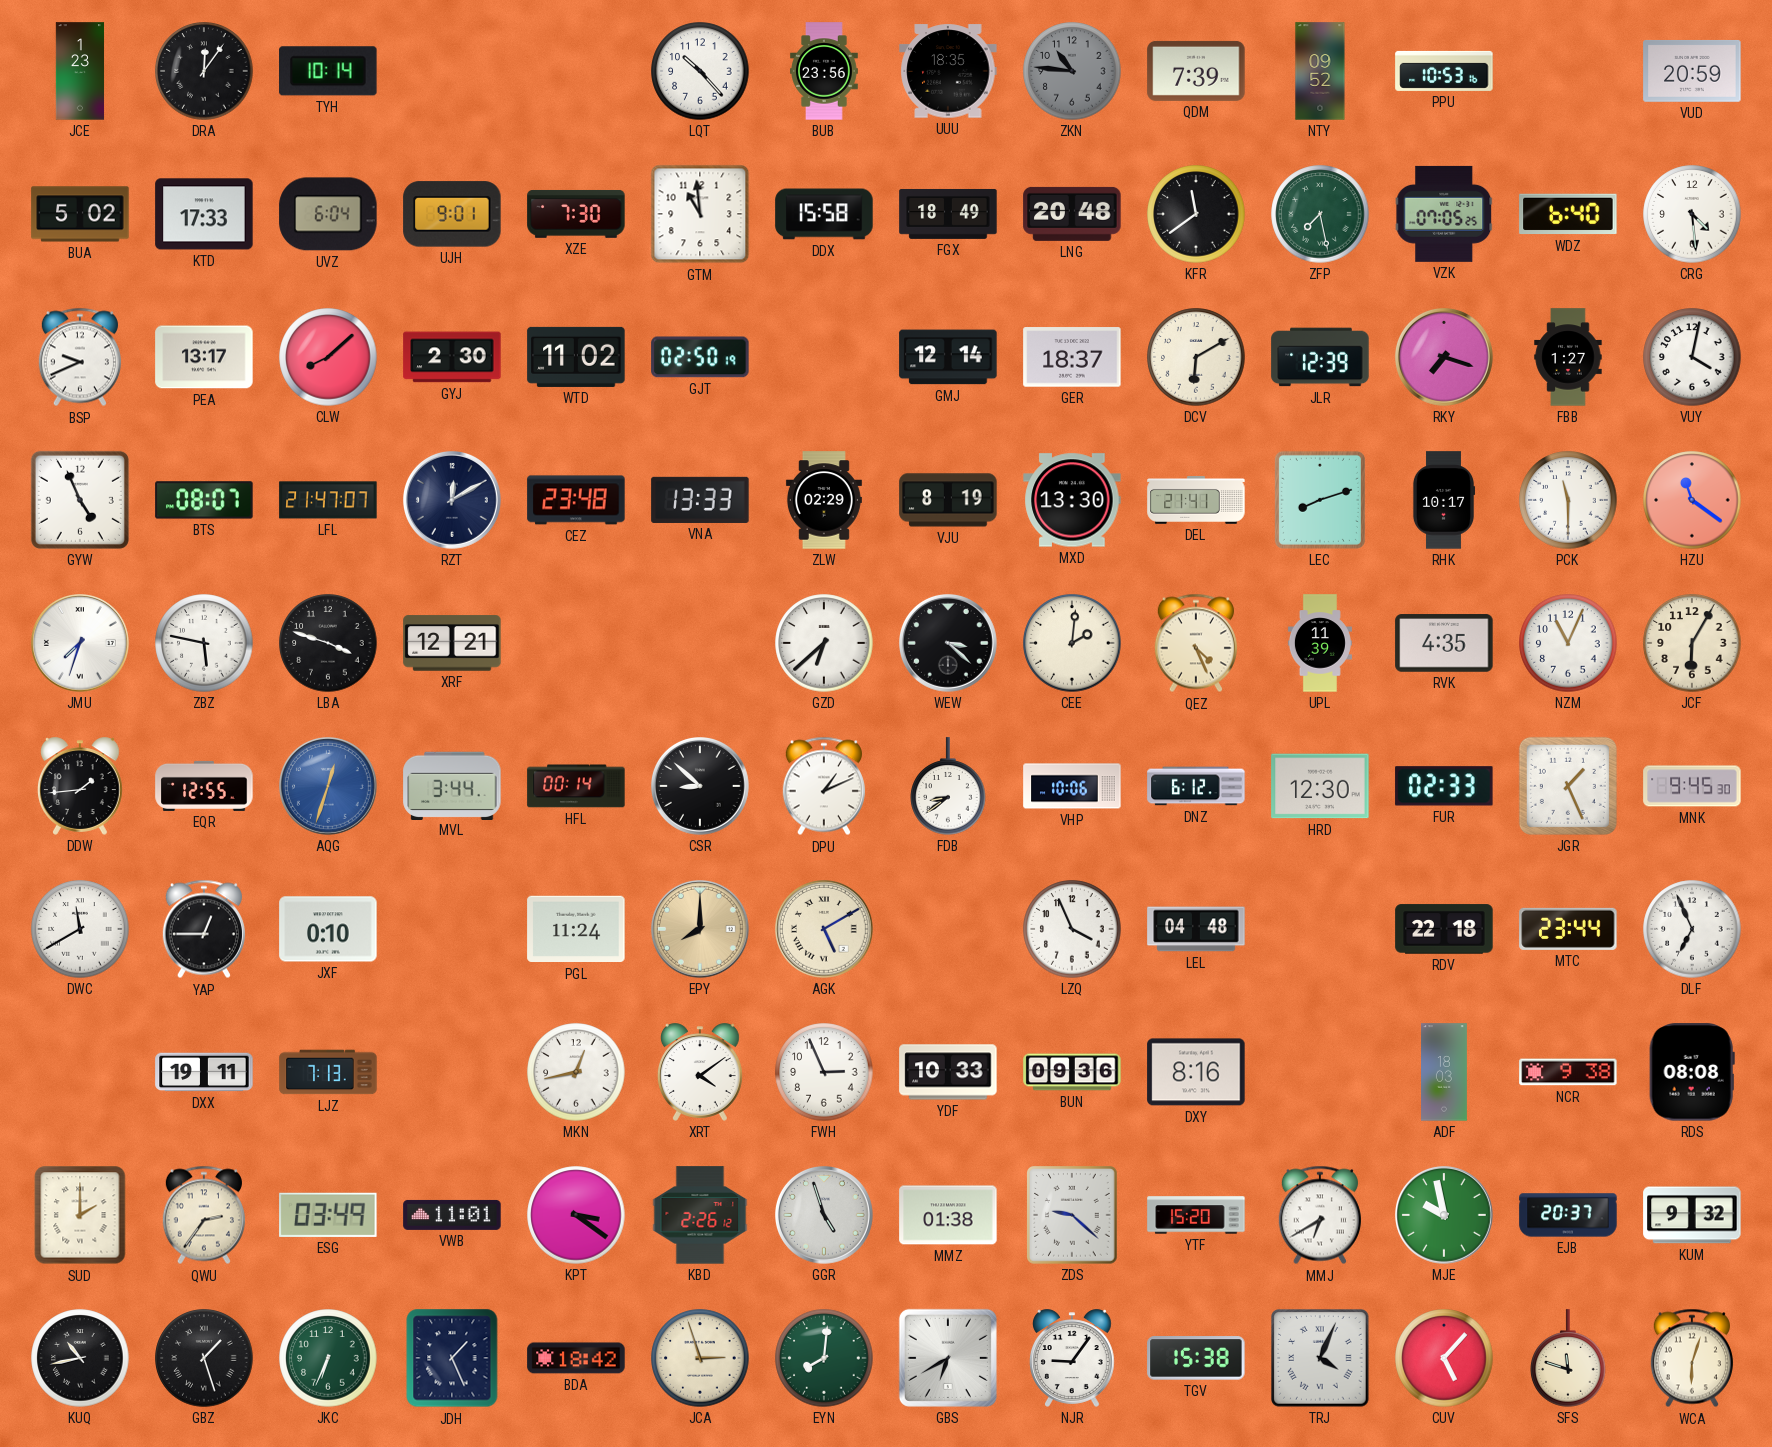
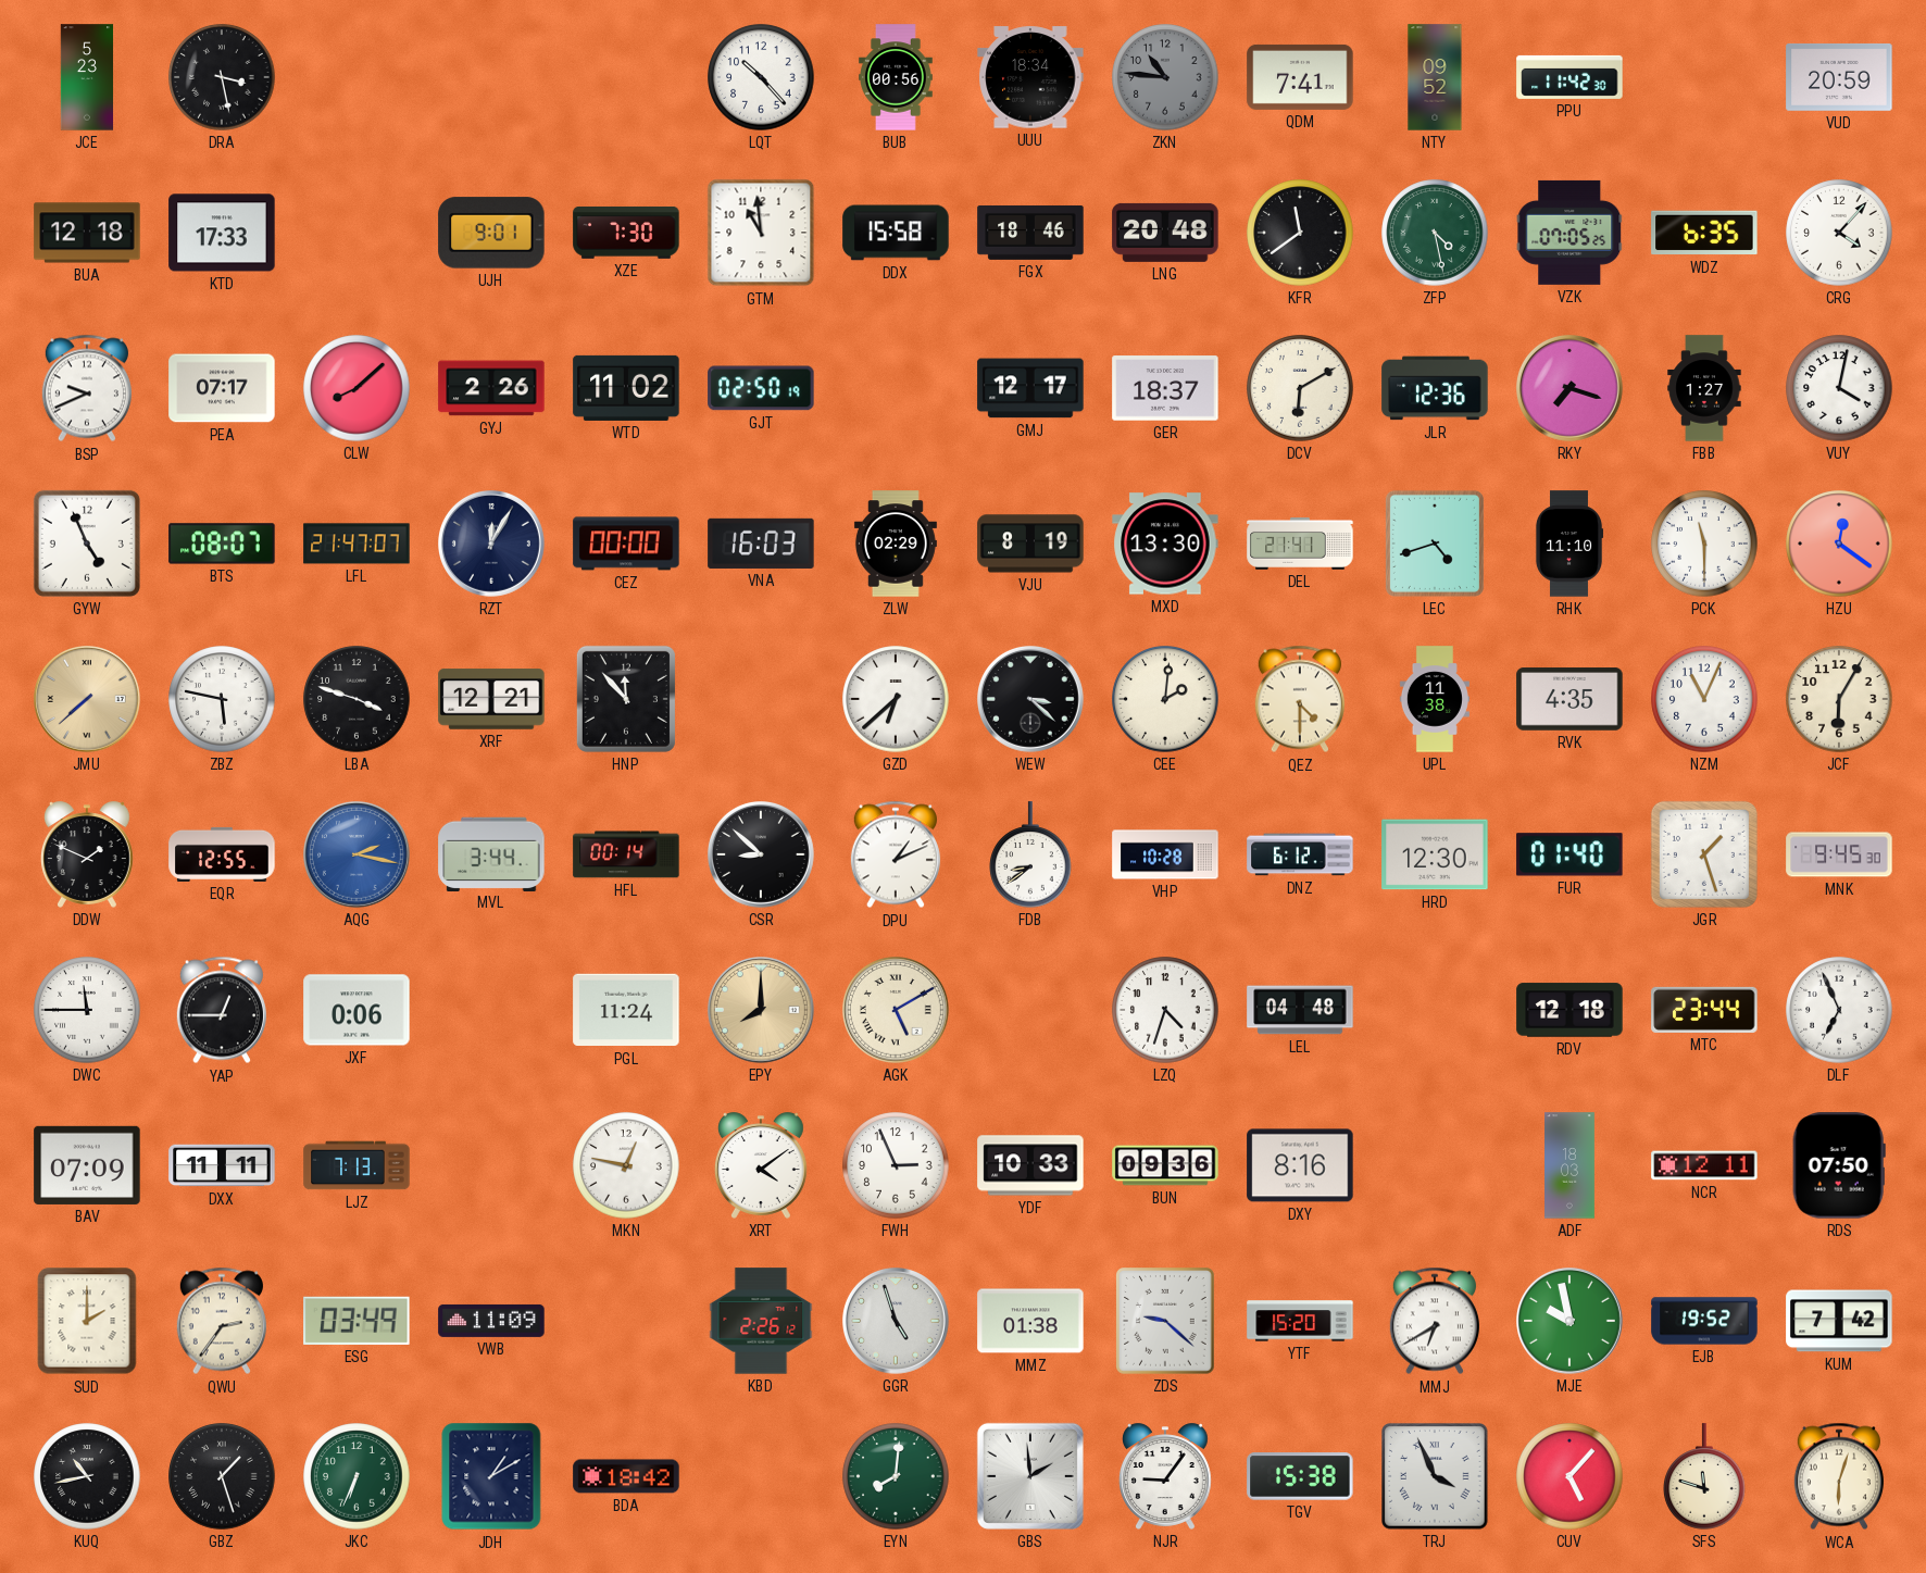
JCE: 1:23 -> 5:23
DRA: 12:06 -> 3:28
TYH: 10:14 -> none
BUB: 23:56 -> 00:56
UUU: 18:35 -> 18:34
QDM: 7:39 -> 7:41
PPU: 10:53 -> 11:42
BUA: 5:02 -> 12:18
UVZ: 6:04 -> none
FGX: 18:49 -> 18:46
ZFP: 7:28 -> 4:28
WDZ: 6:40 -> 6:35
CRG: 4:29 -> 4:07
PEA: 13:17 -> 07:17
GYJ: 2:30 -> 2:26
GMJ: 12:14 -> 12:17
JLR: 12:39 -> 12:36
RZT: 12:10 -> 12:05
CEZ: 23:48 -> 00:00
VNA: 13:33 -> 16:03
LEC: 8:12 -> 4:42
RHK: 10:17 -> 11:10
HZU: 11:21 -> 12:21
JMU: 7:33 -> 7:38
JMU dial: white -> champagne
HNP: none -> 11:53
QEZ: 4:26 -> 4:30
UPL: 11:39 -> 11:38
DDW: 1:44 -> 1:49
AQG: 12:33 -> 2:17
VHP: 10:06 -> 10:28
FUR: 02:33 -> 01:40
JGR: 1:26 -> 1:27
DWC: 11:40 -> 11:45
JXF: 0:10 -> 0:06
LZQ: 3:56 -> 4:33
RDV: 22:18 -> 12:18
BAV: none -> 07:09
DXX: 19:11 -> 11:11
MKN: 12:43 -> 12:47
NCR: 9:38 -> 12:11
RDS: 08:08 -> 07:50
VWB: 11:01 -> 11:09
KPT: 3:21 -> none
EJB: 20:37 -> 19:52
KUM: 9:32 -> 7:42
JDH: 1:26 -> 1:10
JCA: 2:57 -> none
GBS: 6:40 -> 1:59
TRJ: 4:04 -> 3:56
